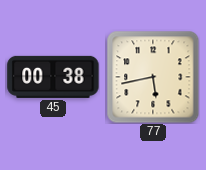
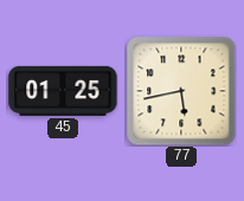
45: 00:38 -> 01:25
